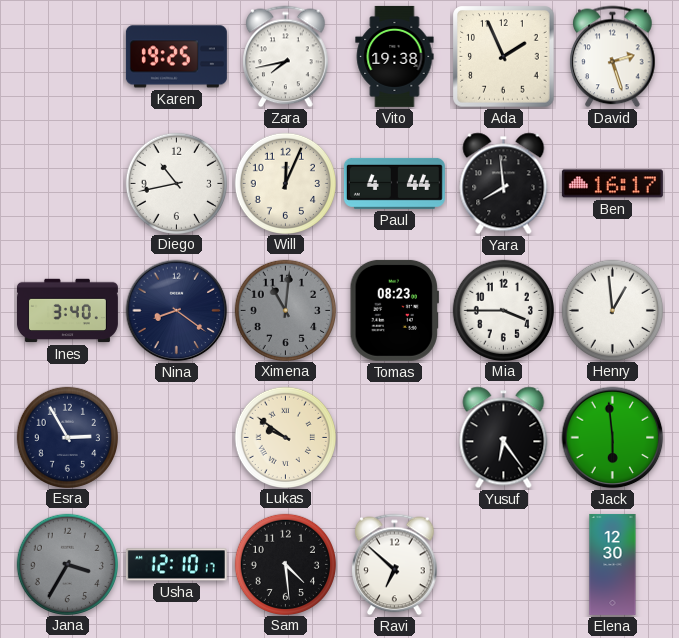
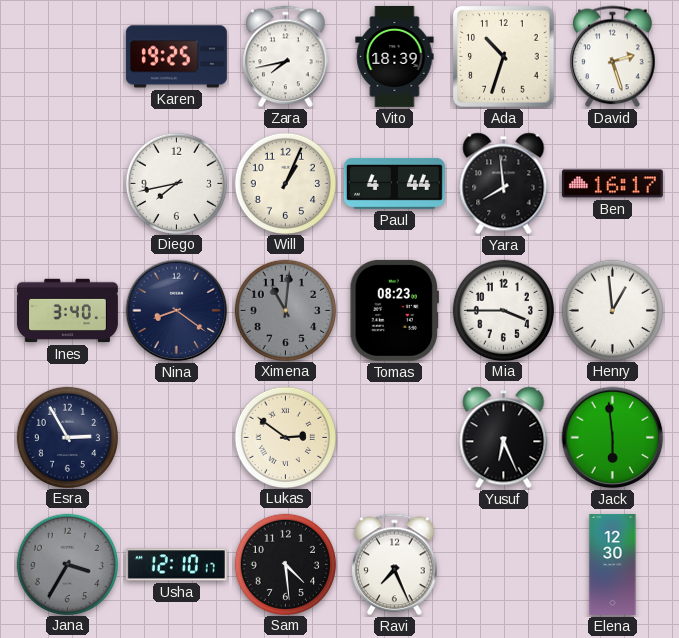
Vito: 19:38 -> 18:39
Ada: 1:56 -> 10:33
Diego: 10:43 -> 7:43
Will: 12:04 -> 1:04
Lukas: 9:51 -> 2:51
Yusuf: 6:24 -> 6:26
Ravi: 6:52 -> 7:26
